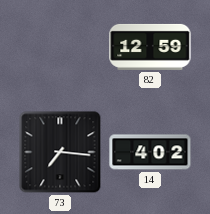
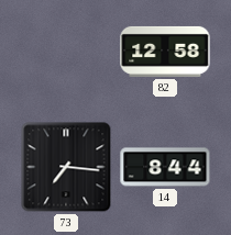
82: 12:59 -> 12:58
14: 4:02 -> 8:44
